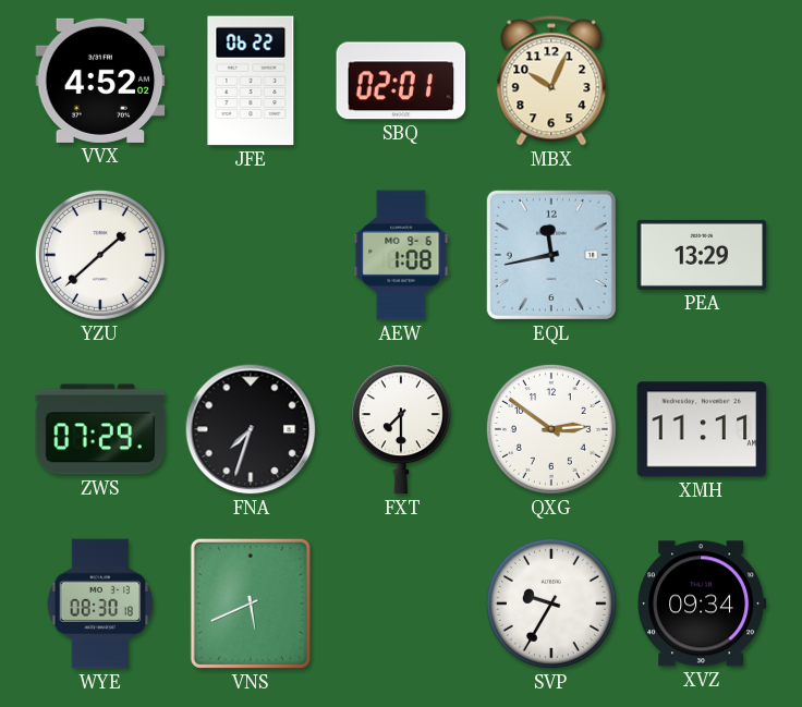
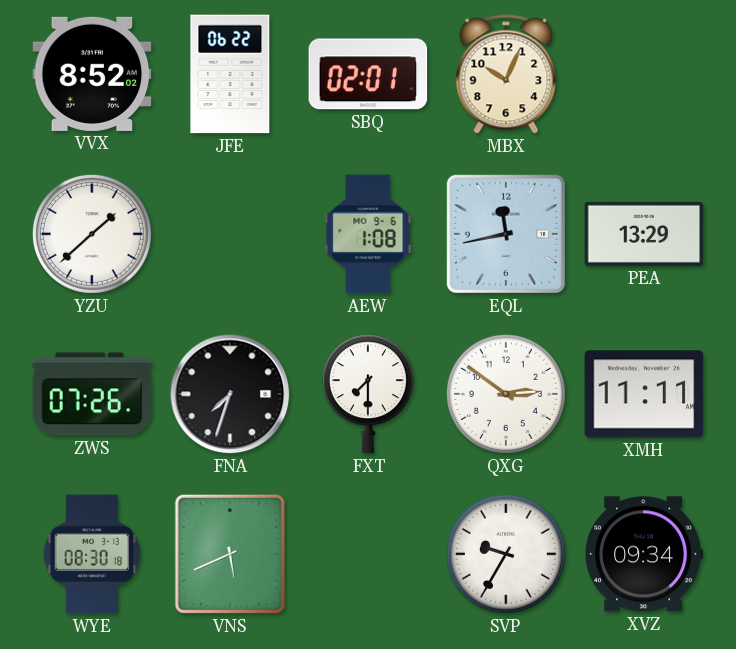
VVX: 4:52 -> 8:52
ZWS: 07:29 -> 07:26
